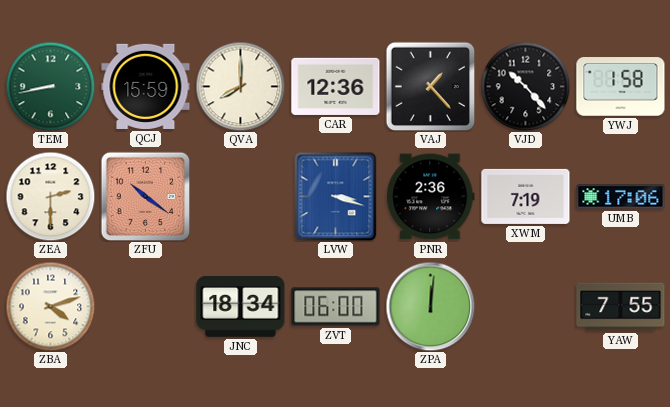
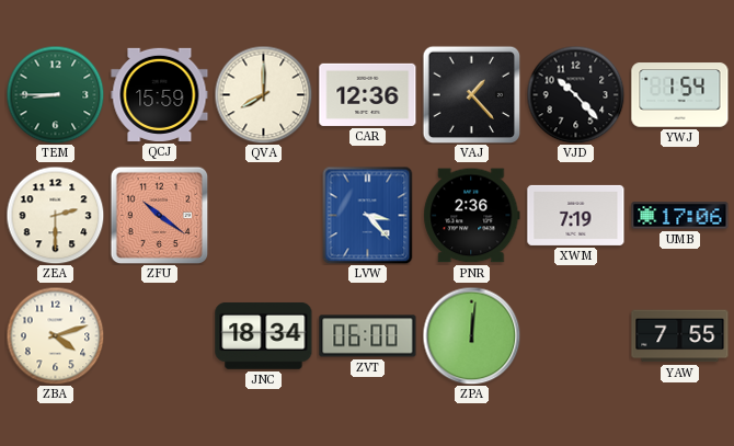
TEM: 8:43 -> 8:45
YWJ: 1:58 -> 1:54
LVW: 3:18 -> 3:23
